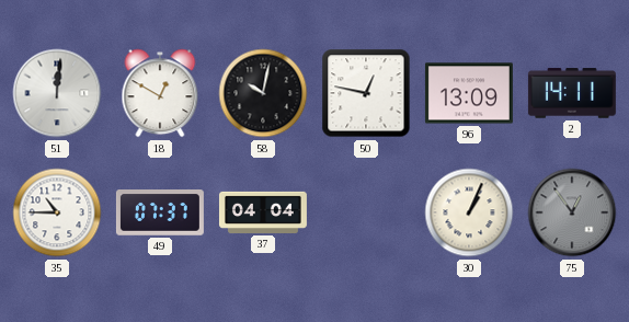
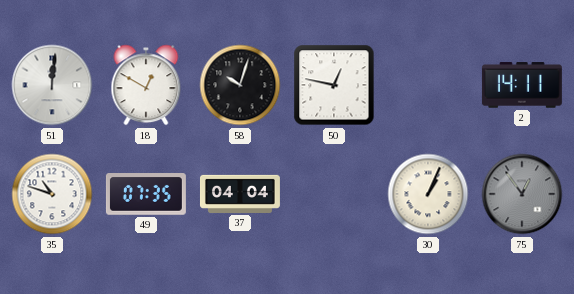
58: 10:02 -> 10:03
96: 13:09 -> none
35: 10:45 -> 10:48
49: 07:37 -> 07:35
